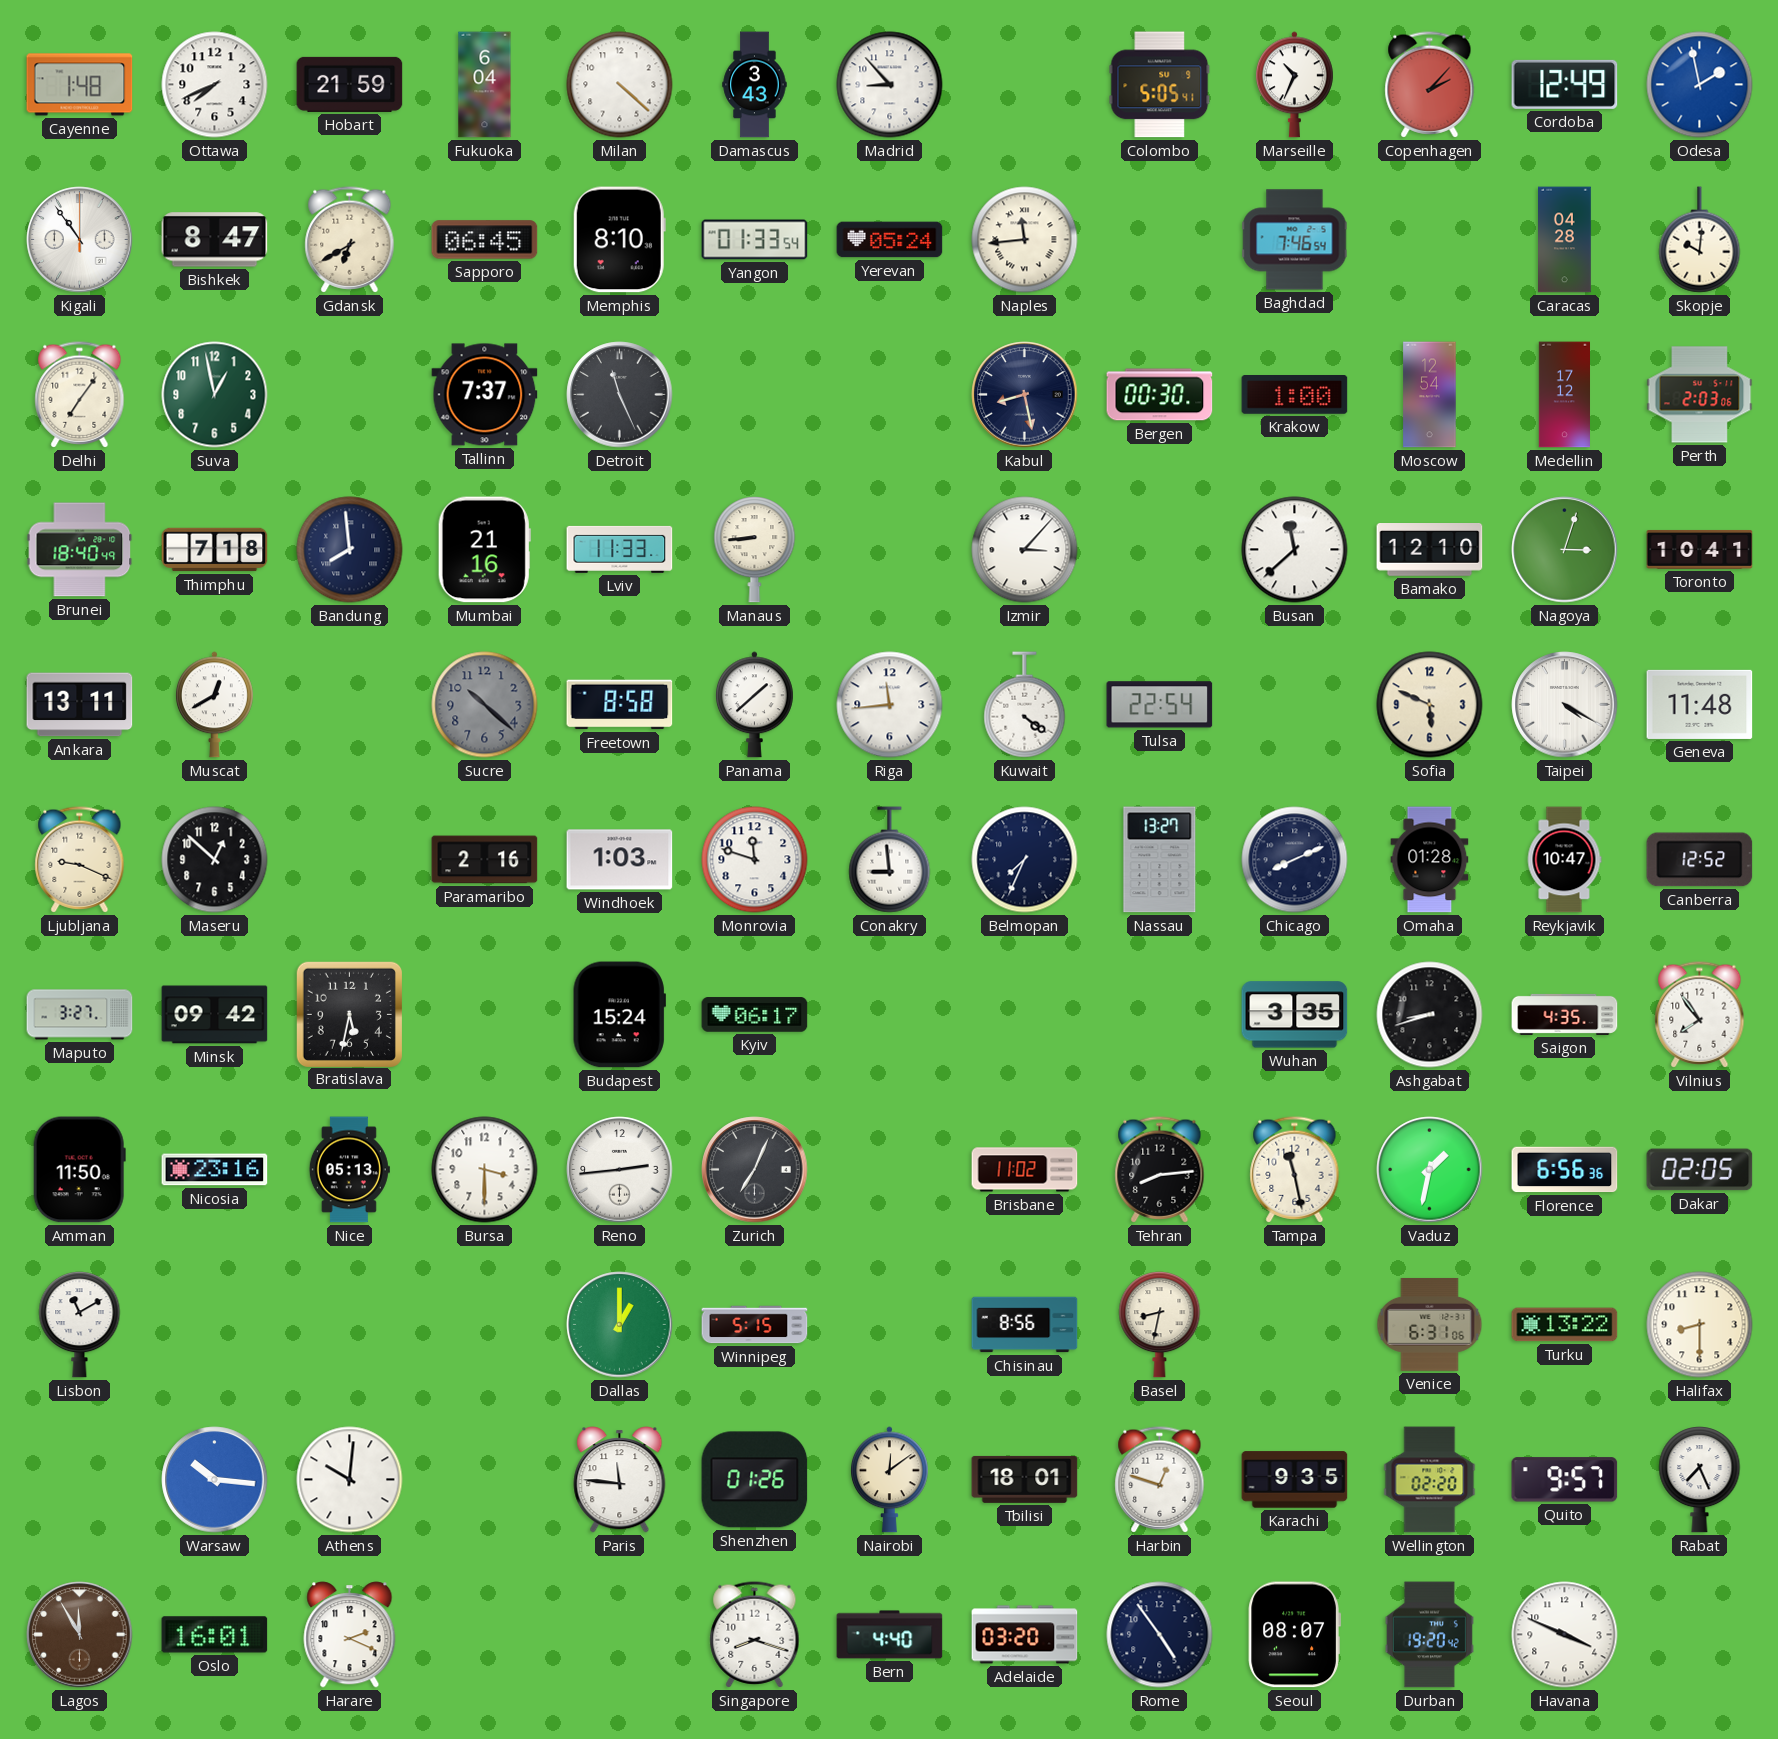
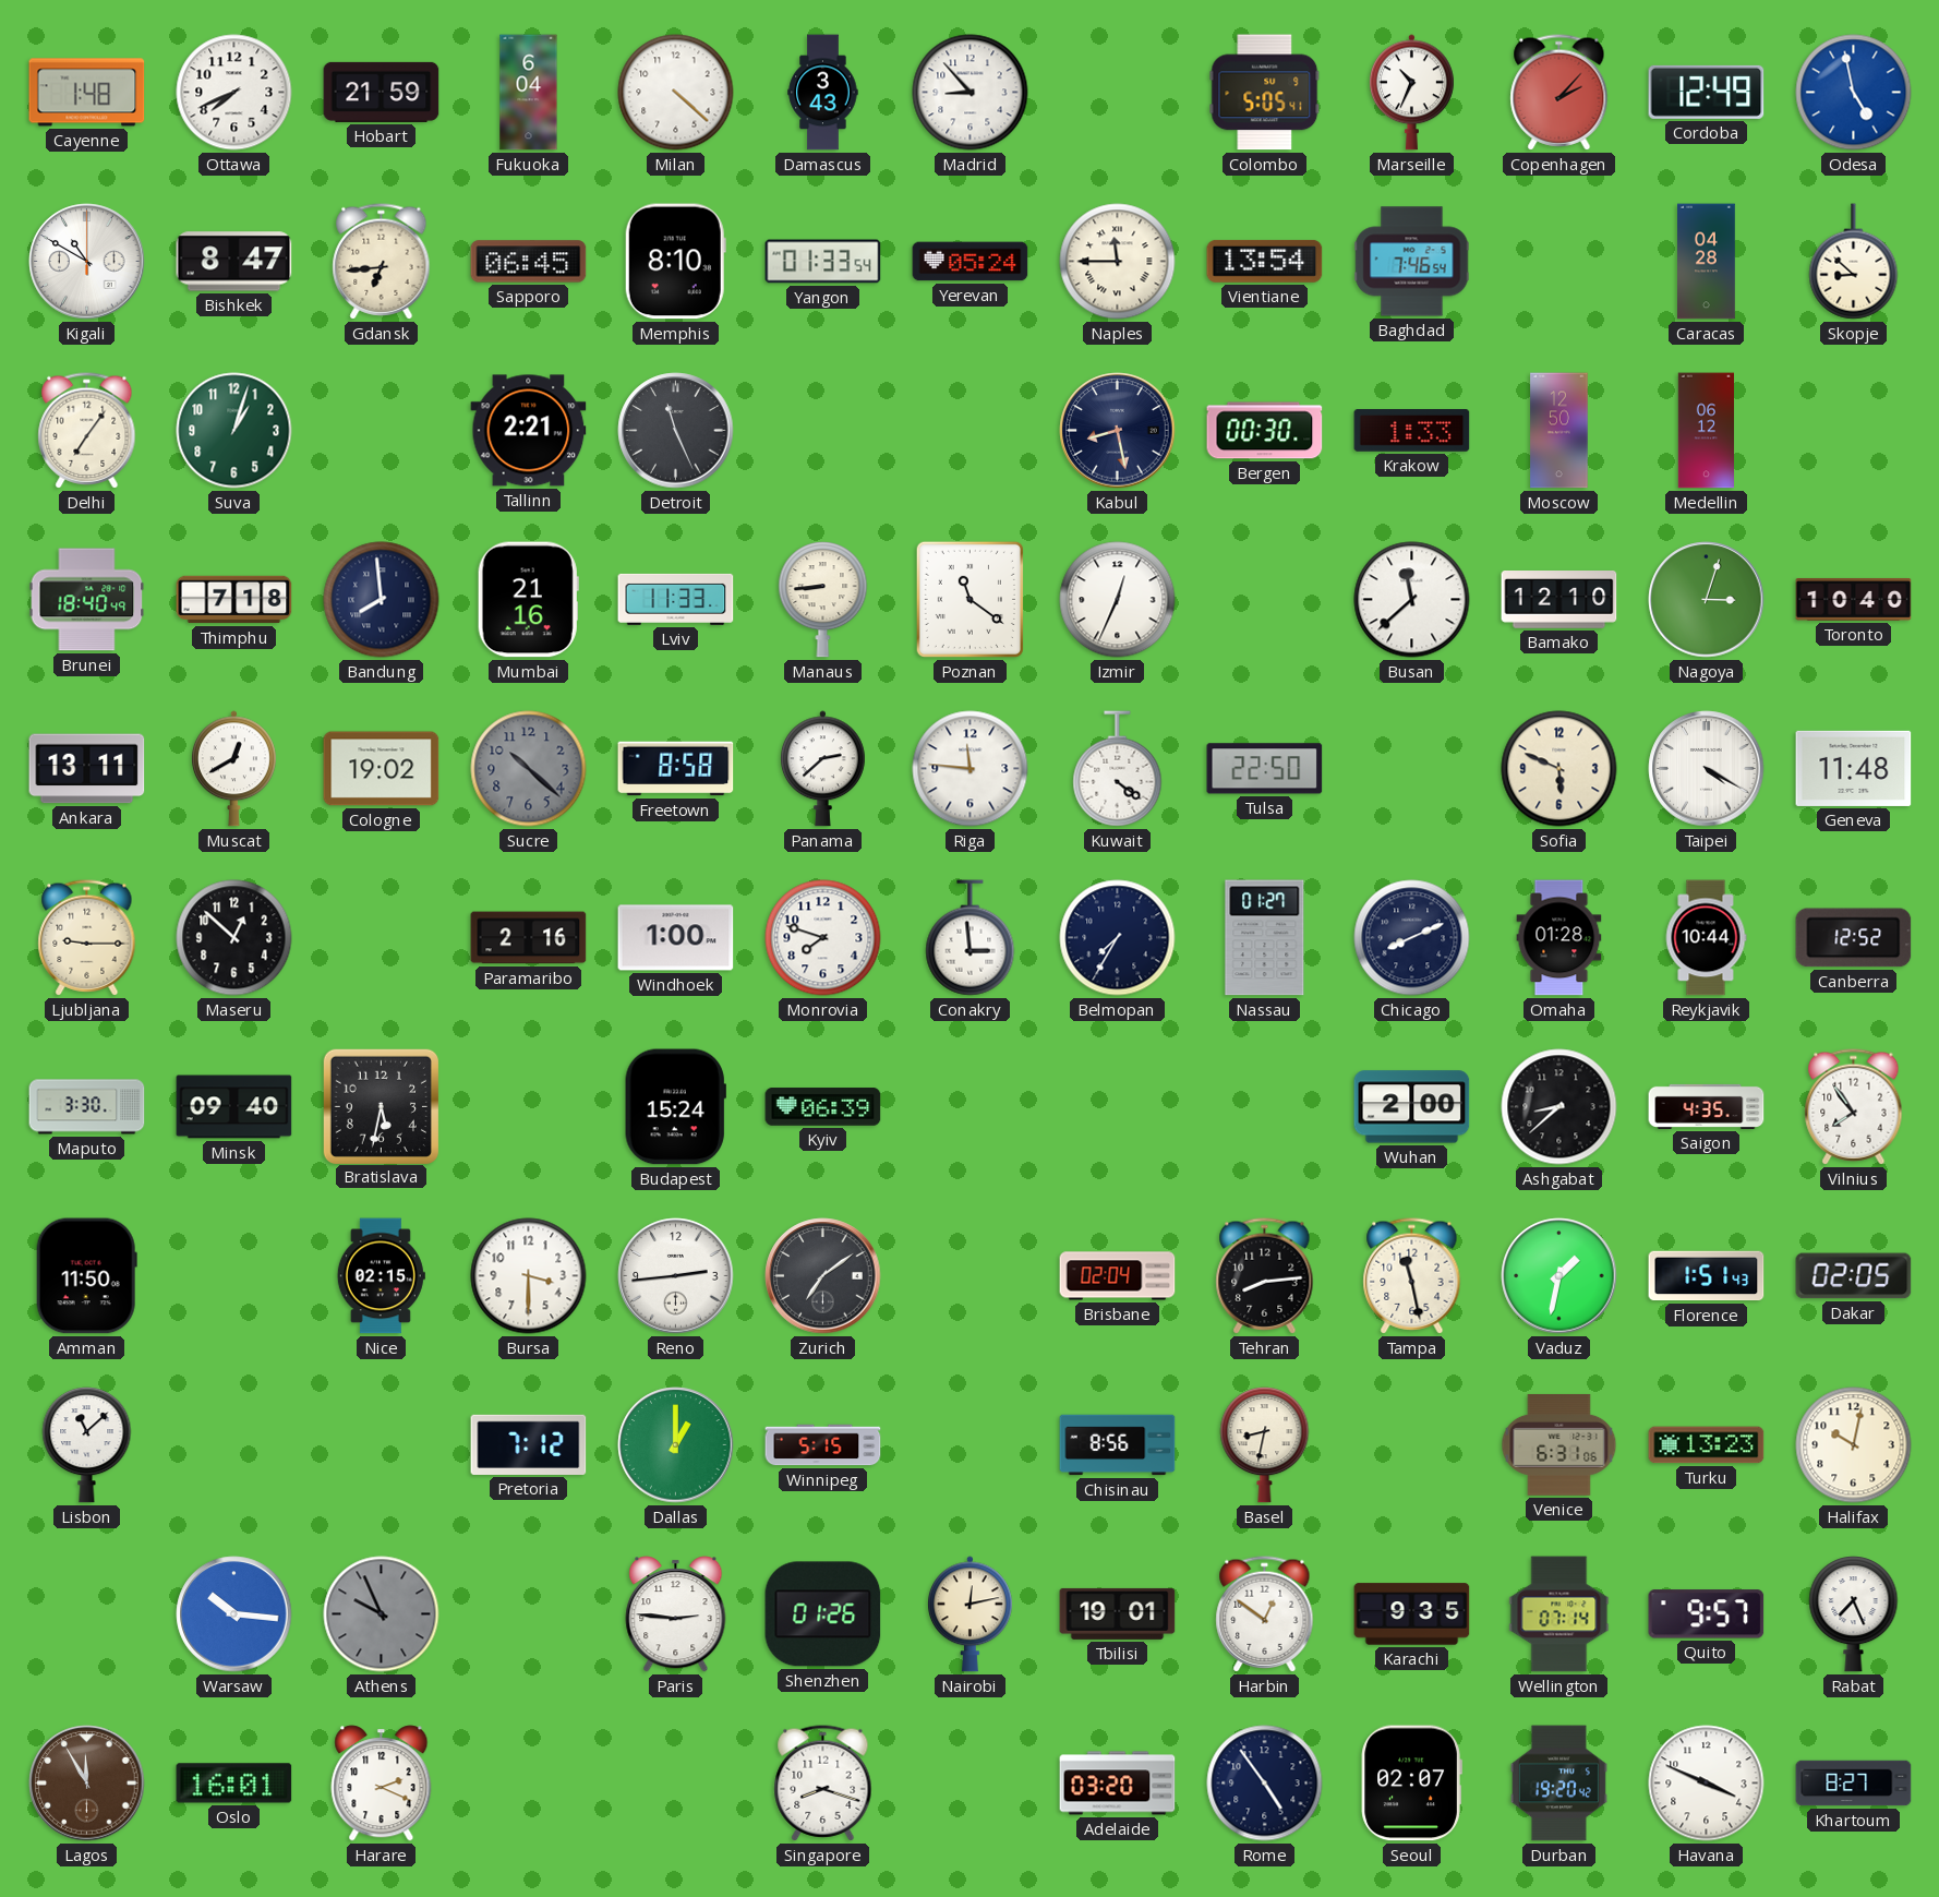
Odesa: 1:58 -> 4:58
Kigali: 10:54 -> 10:50
Gdansk: 6:40 -> 6:44
Naples: 11:44 -> 11:45
Vientiane: none -> 13:54
Skopje: 10:01 -> 8:52
Suva: 12:58 -> 1:03
Tallinn: 7:37 -> 2:21
Krakow: 1:00 -> 1:33
Moscow: 12:54 -> 12:50
Medellin: 17:12 -> 06:12
Perth: 2:03 -> none
Poznan: none -> 11:21
Izmir: 3:07 -> 12:34
Toronto: 10:41 -> 10:40
Cologne: none -> 19:02
Panama: 1:38 -> 2:38
Riga: 11:44 -> 11:46
Tulsa: 22:54 -> 22:50
Ljubljana: 9:19 -> 9:15
Windhoek: 1:03 -> 1:00
Monrovia: 11:48 -> 7:48
Conakry: 8:59 -> 2:59
Belmopan: 7:34 -> 7:35
Nassau: 13:27 -> 01:27
Reykjavik: 10:47 -> 10:44
Maputo: 3:27 -> 3:30
Minsk: 09:42 -> 09:40
Kyiv: 06:17 -> 06:39
Wuhan: 3:35 -> 2:00
Ashgabat: 8:42 -> 8:38
Nicosia: 23:16 -> none
Nice: 05:13 -> 02:15
Zurich: 7:04 -> 7:09
Brisbane: 11:02 -> 02:04
Florence: 6:56 -> 1:51
Lisbon: 11:10 -> 11:08
Pretoria: none -> 7:12
Turku: 13:22 -> 13:23
Halifax: 8:30 -> 10:02
Athens: 10:01 -> 9:56
Athens dial: white -> grey
Paris: 11:46 -> 2:46
Nairobi: 12:09 -> 12:13
Tbilisi: 18:01 -> 19:01
Harbin: 12:48 -> 12:51
Wellington: 02:20 -> 07:14
Bern: 4:40 -> none
Seoul: 08:07 -> 02:07
Khartoum: none -> 8:27
